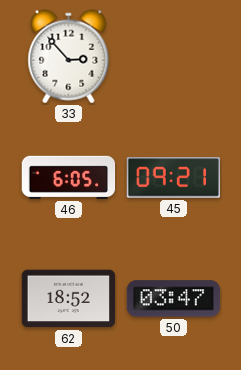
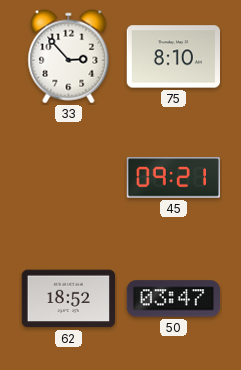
75: none -> 8:10
46: 6:05 -> none
